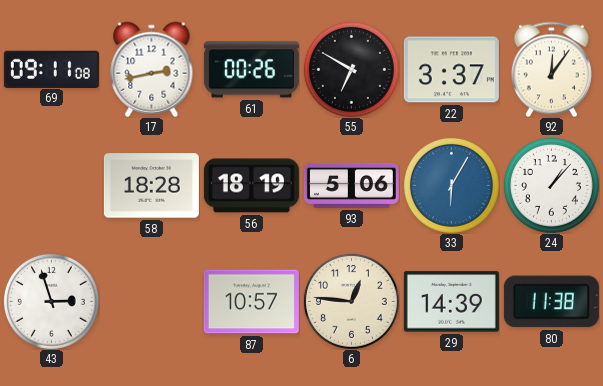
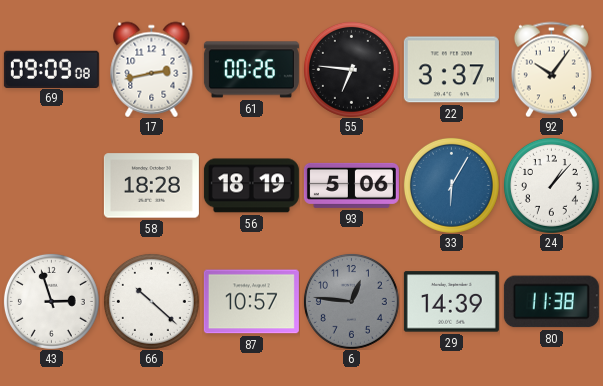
69: 09:11 -> 09:09
55: 6:50 -> 6:46
92: 12:06 -> 10:06
66: none -> 10:22
6 dial: cream -> grey
